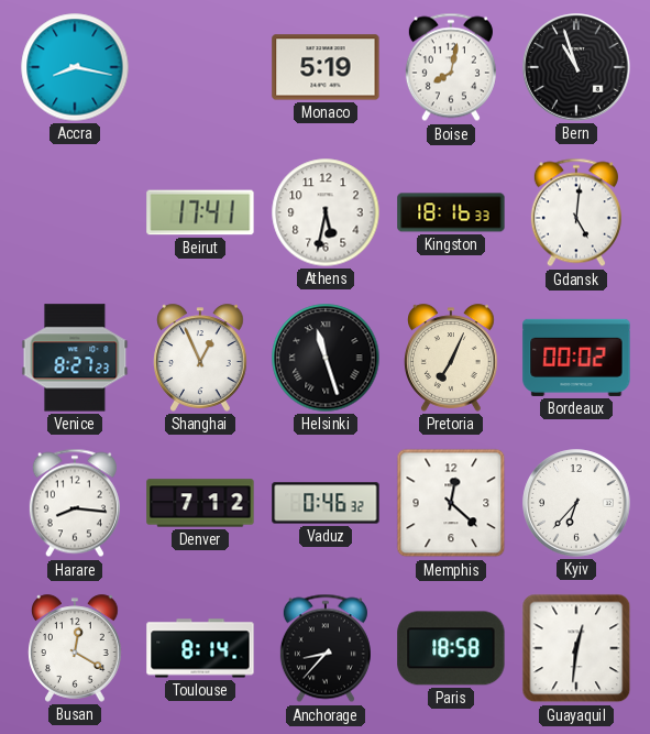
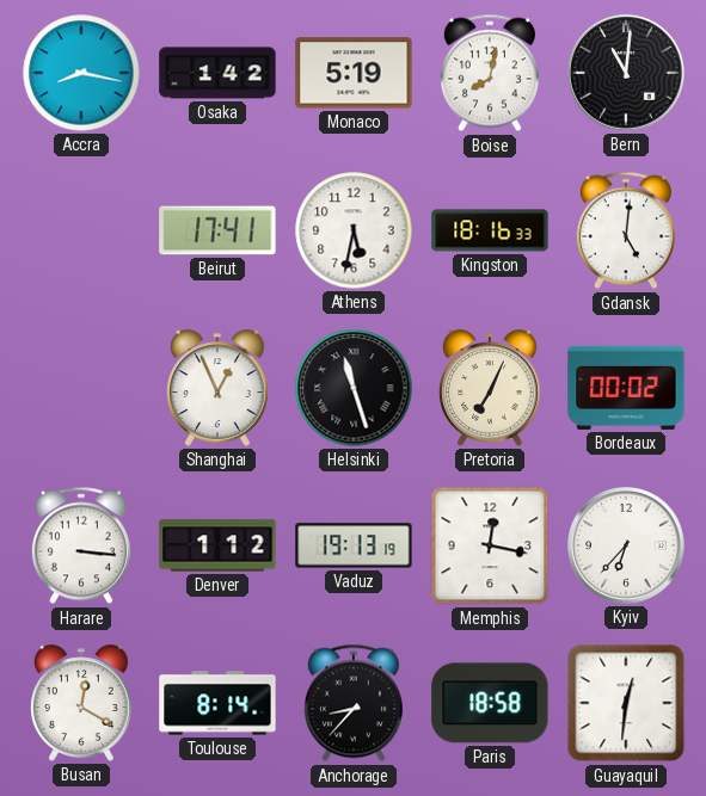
Osaka: none -> 1:42
Bern: 10:57 -> 11:01
Venice: 8:27 -> none
Harare: 8:16 -> 3:16
Denver: 7:12 -> 1:12
Vaduz: 0:46 -> 19:13
Memphis: 12:22 -> 12:17
